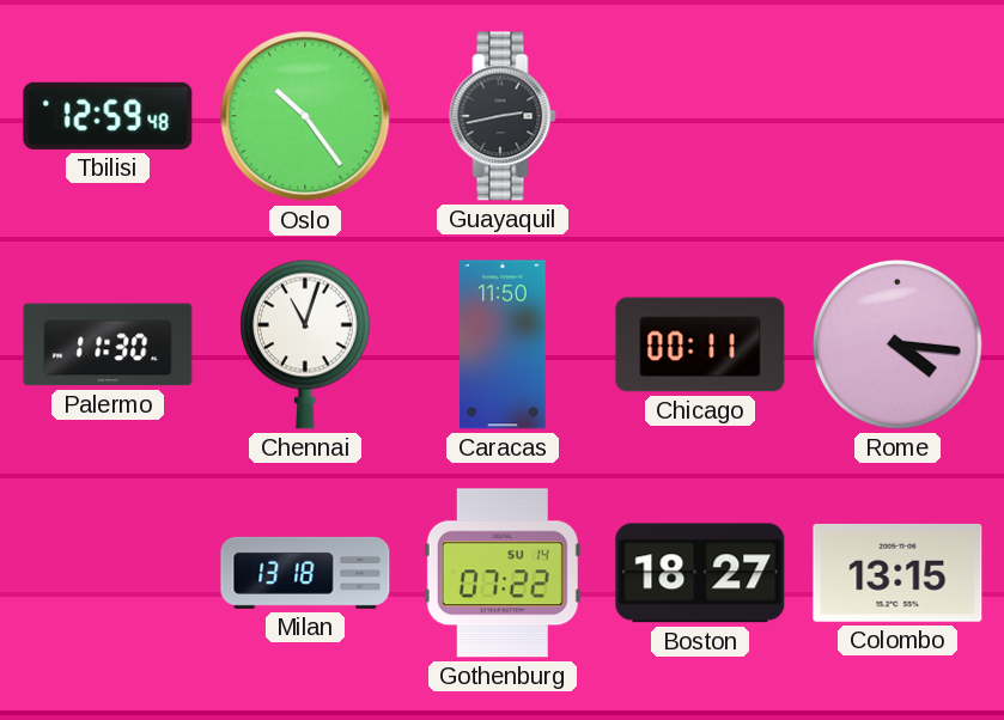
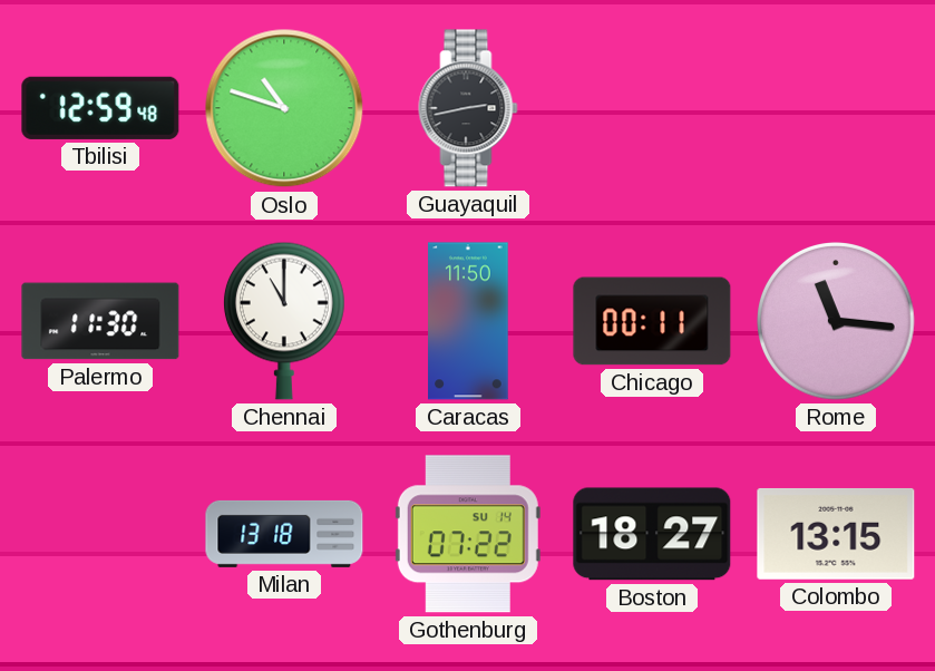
Oslo: 10:24 -> 10:48
Chennai: 11:03 -> 11:00
Rome: 4:16 -> 11:16
